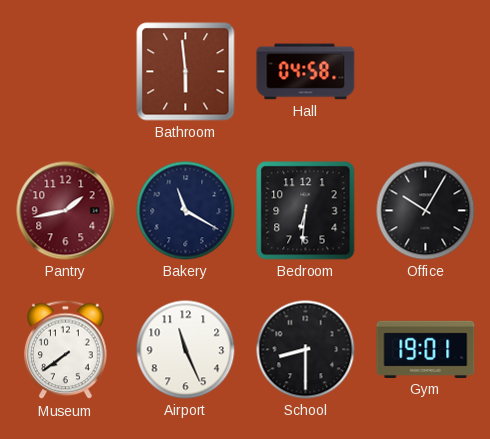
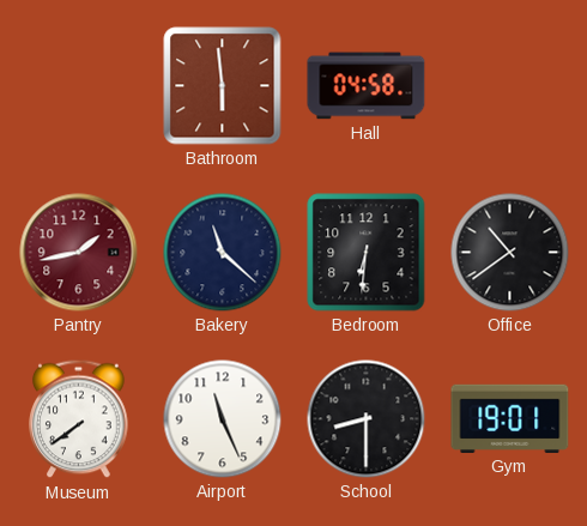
Bakery: 11:20 -> 11:22
Office: 10:05 -> 10:39
